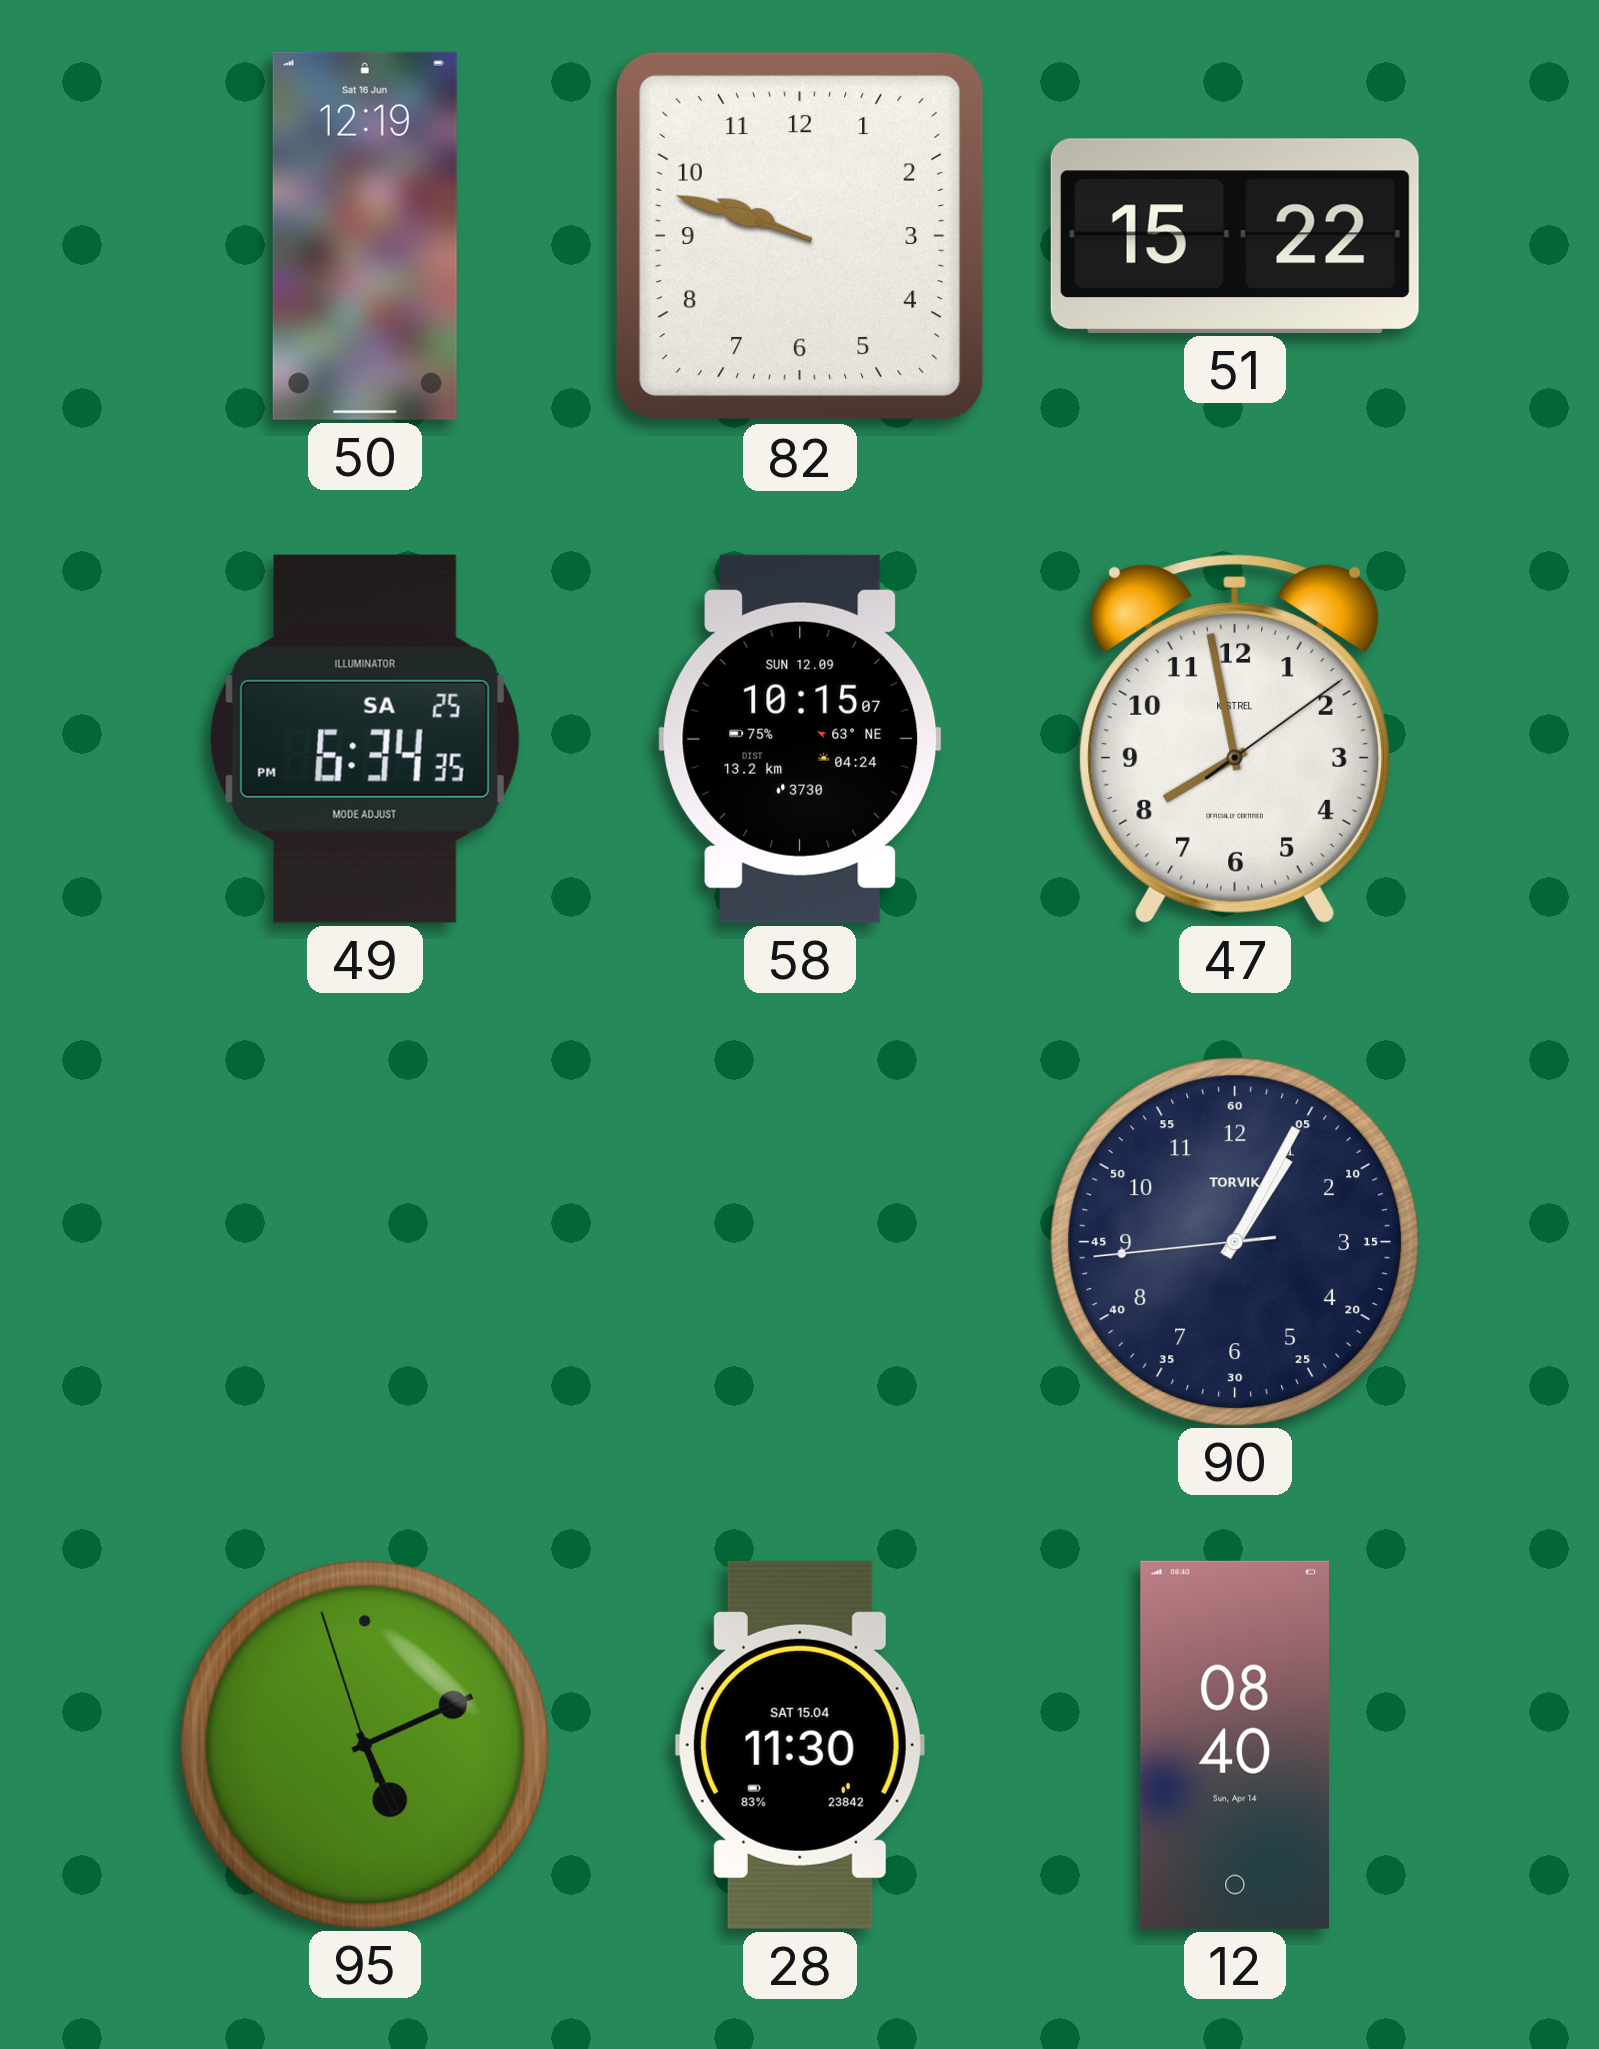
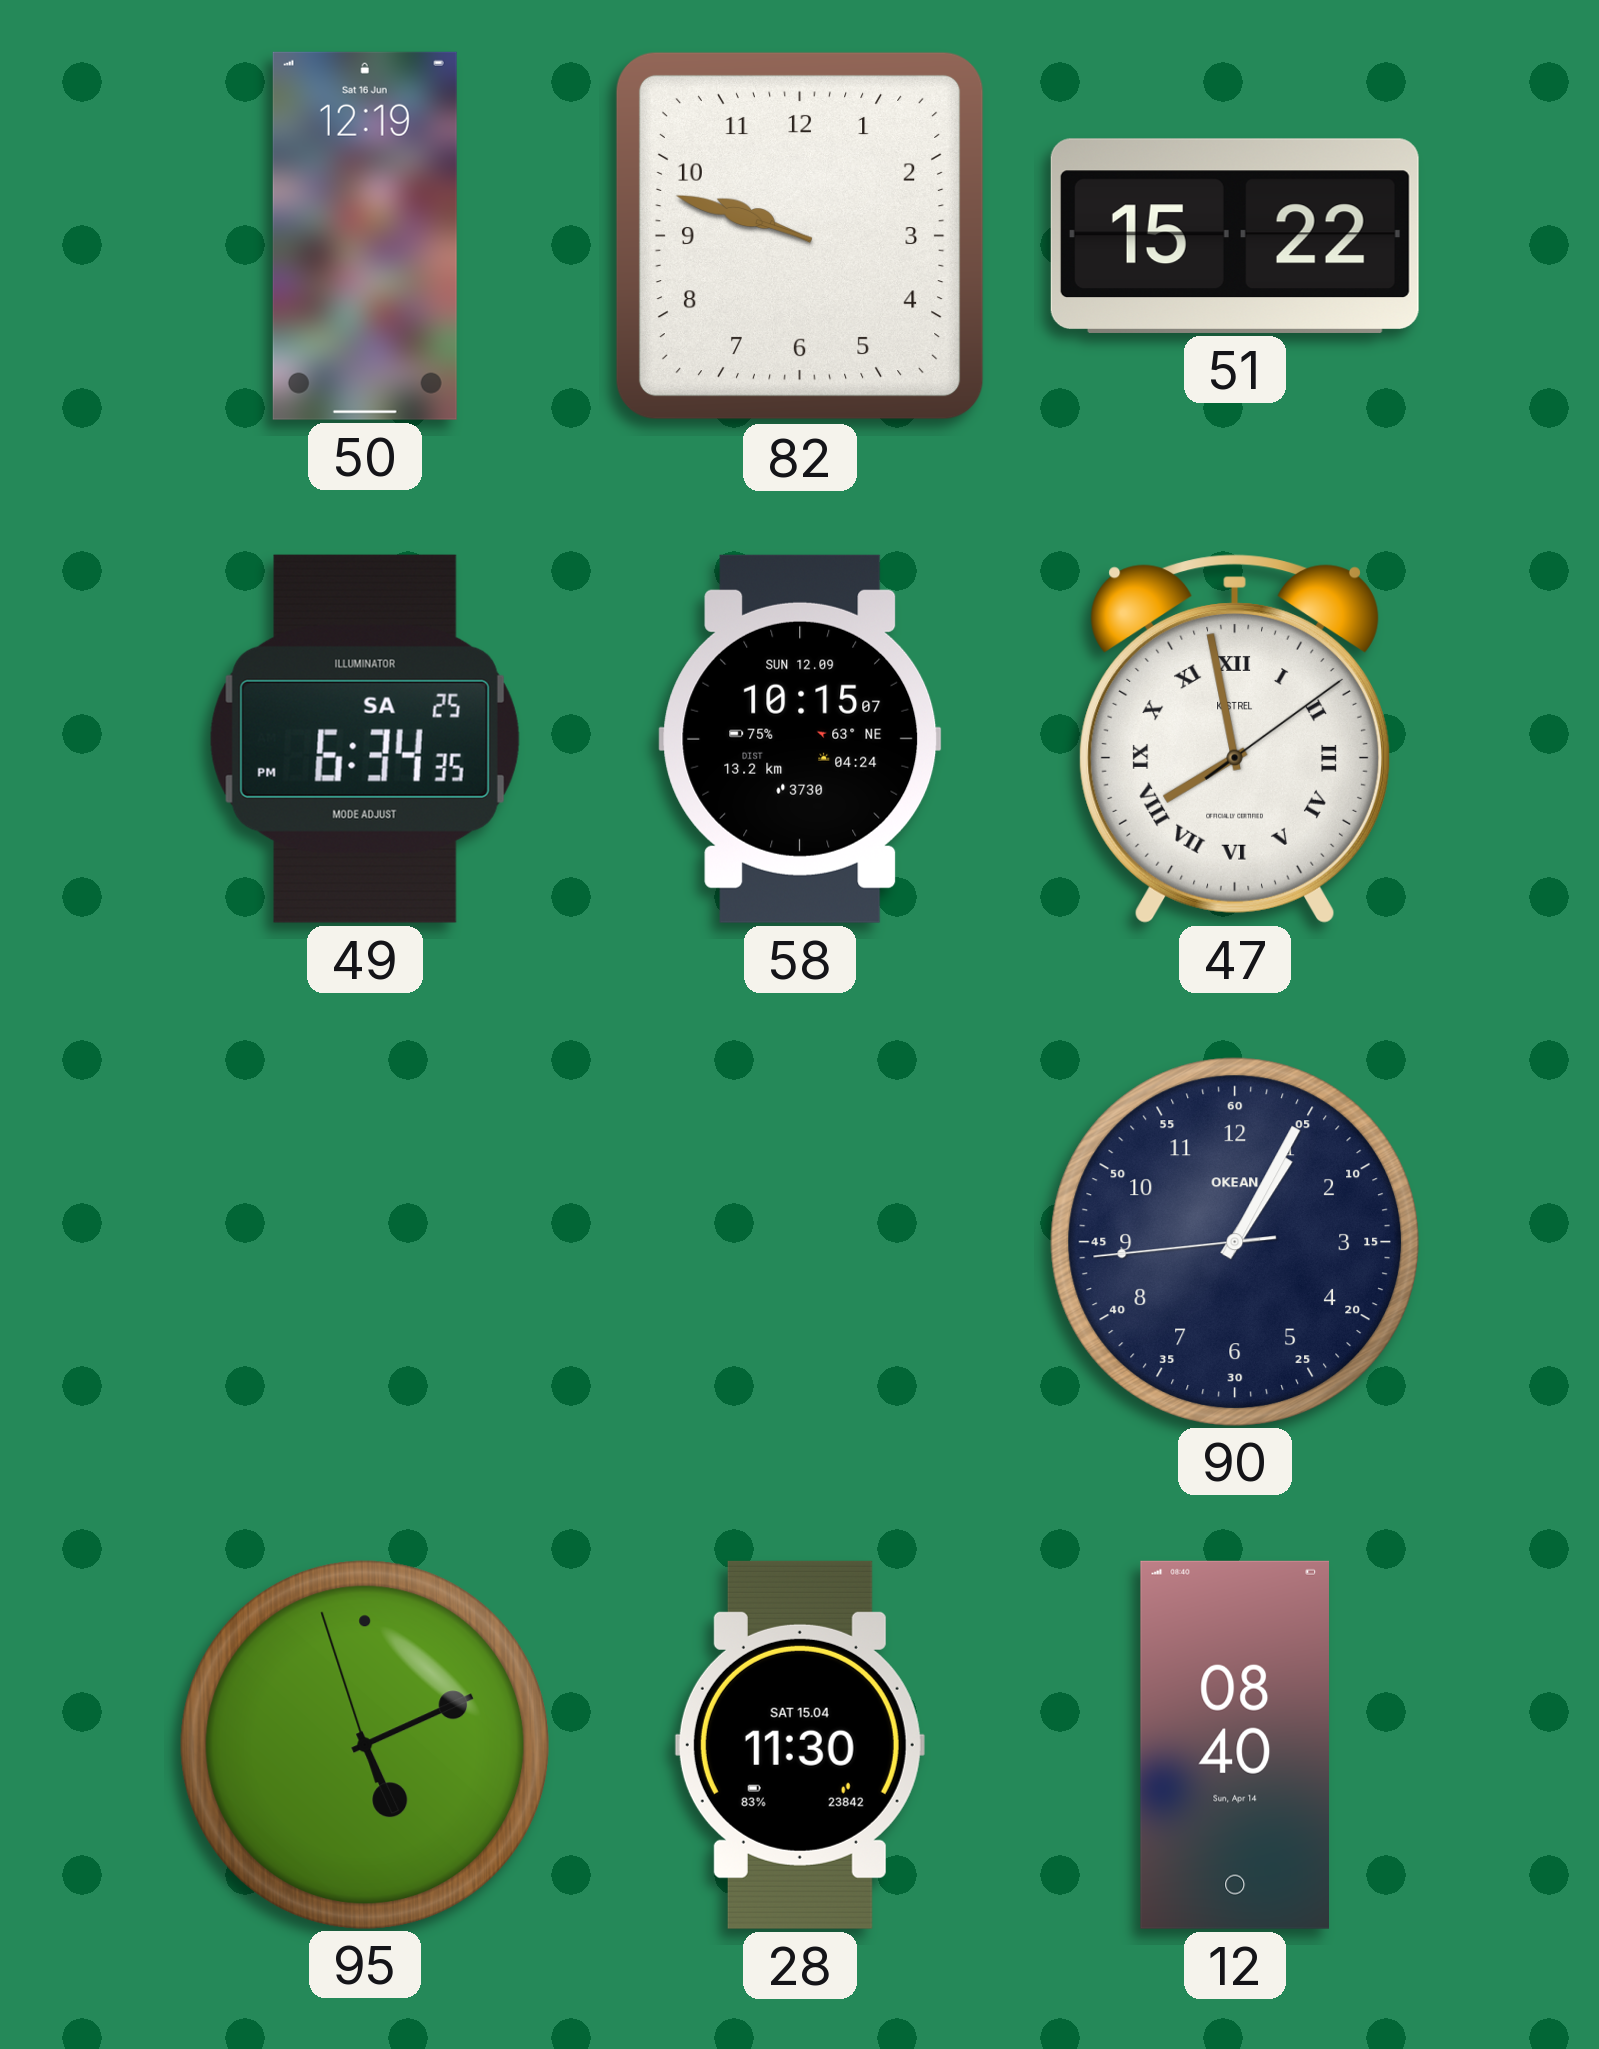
47 numerals: Arabic -> Roman
90 brand: TORVIK -> OKEAN
